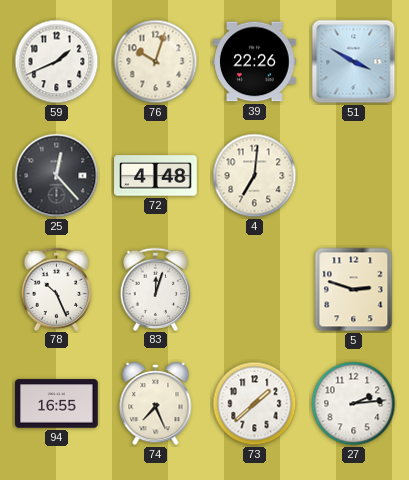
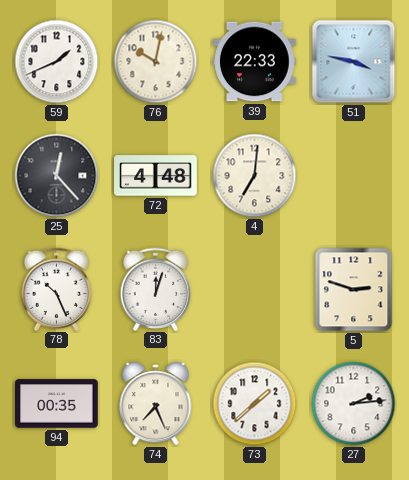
76: 10:03 -> 10:02
39: 22:26 -> 22:33
51: 3:50 -> 3:47
94: 16:55 -> 00:35
